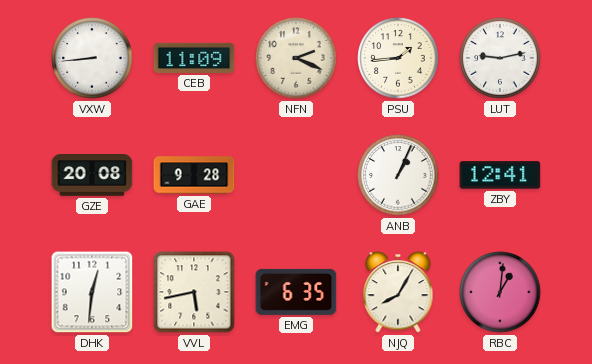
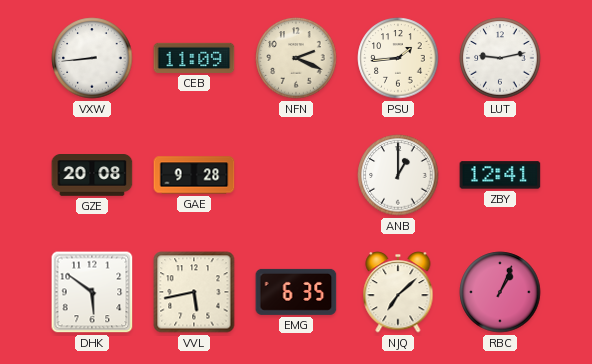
ANB: 1:04 -> 1:00
DHK: 12:31 -> 5:51
NJQ: 8:05 -> 7:08
RBC: 1:01 -> 1:04
